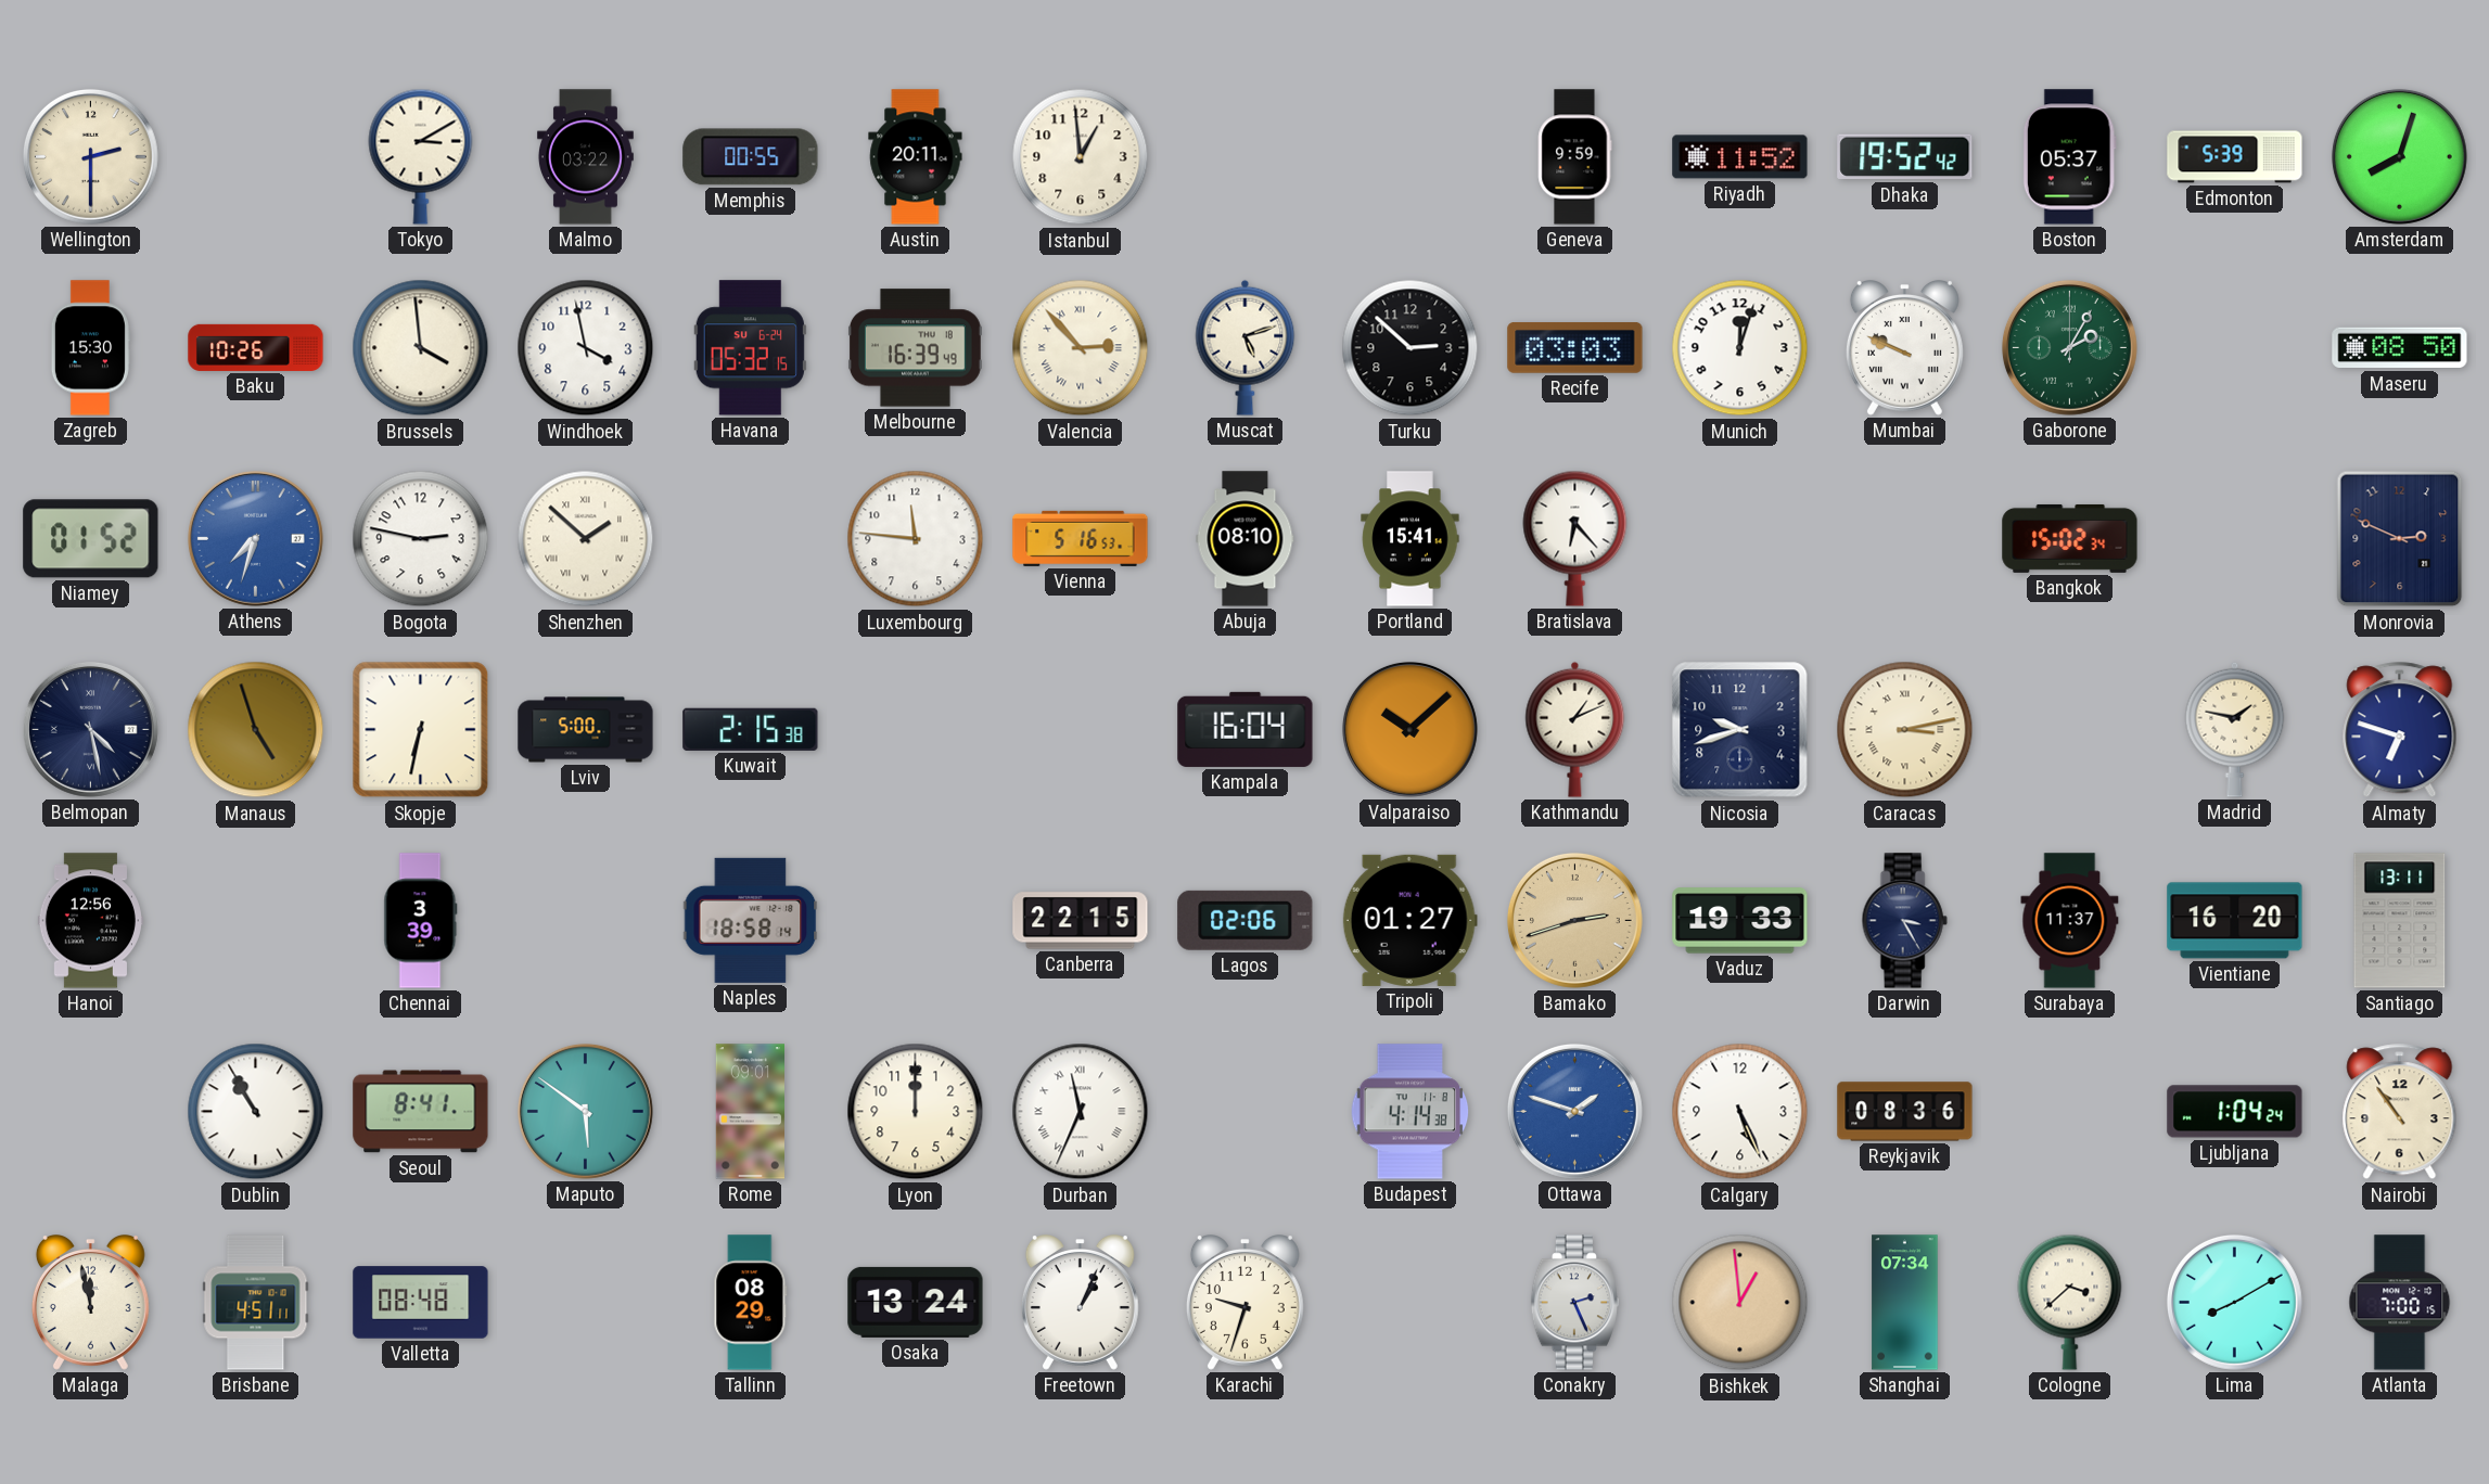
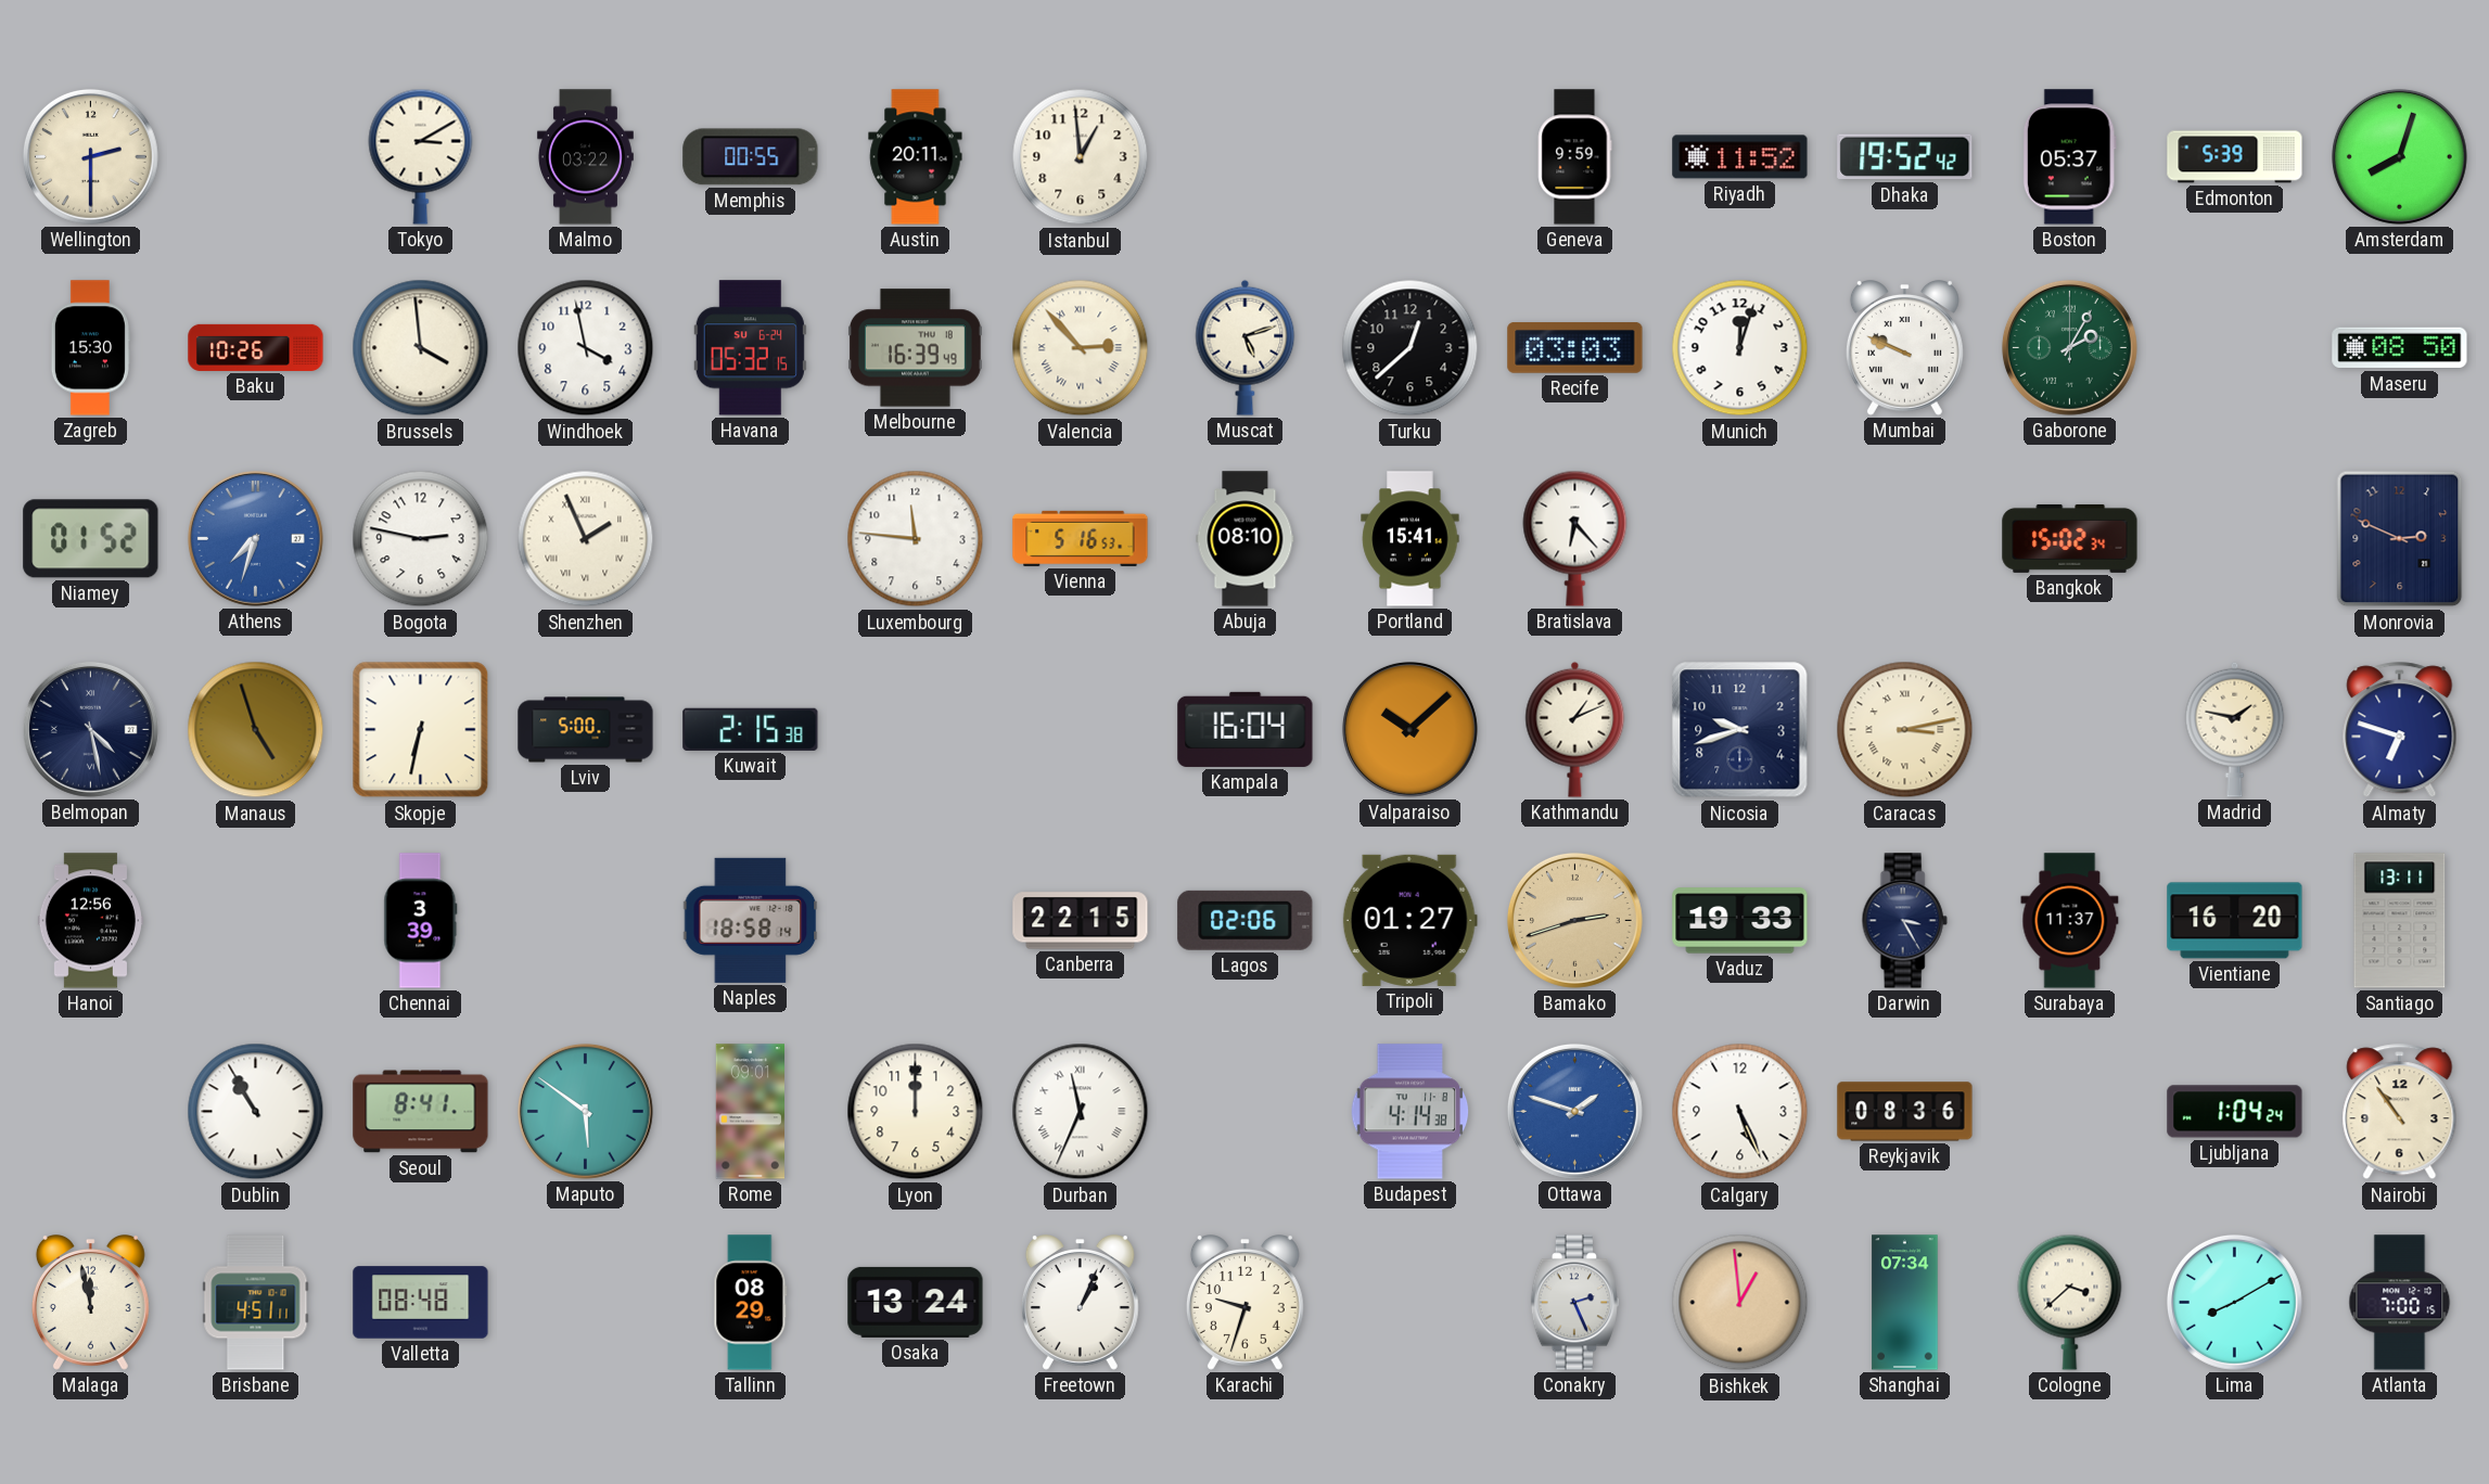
Turku: 2:52 -> 12:38
Shenzhen: 1:52 -> 1:56
